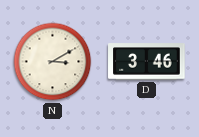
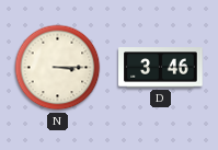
N: 3:10 -> 3:15
